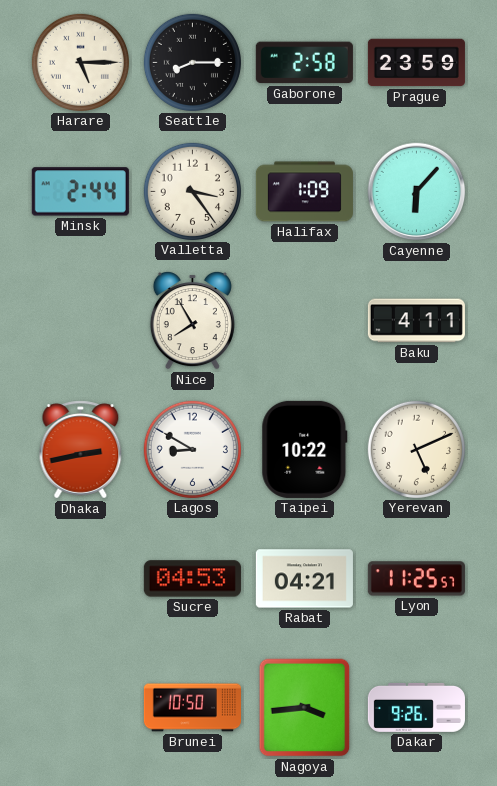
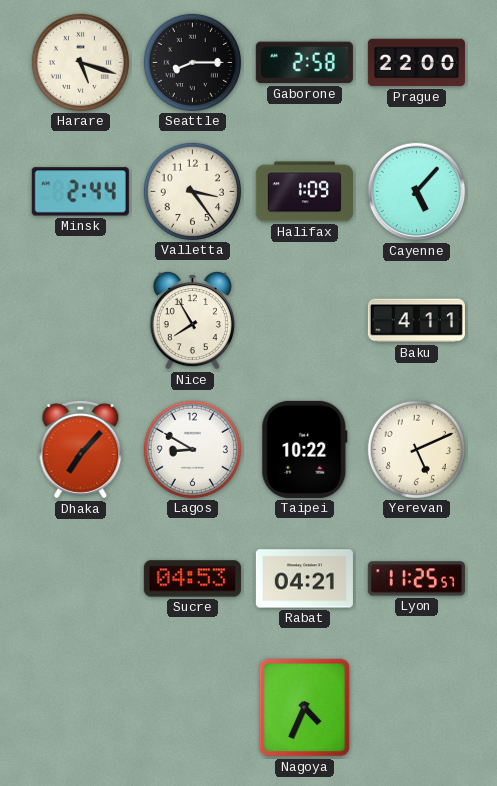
Harare: 5:15 -> 5:18
Prague: 23:59 -> 22:00
Cayenne: 6:07 -> 5:07
Dhaka: 2:43 -> 7:07
Brunei: 10:50 -> none
Nagoya: 3:44 -> 4:34
Dakar: 9:26 -> none
